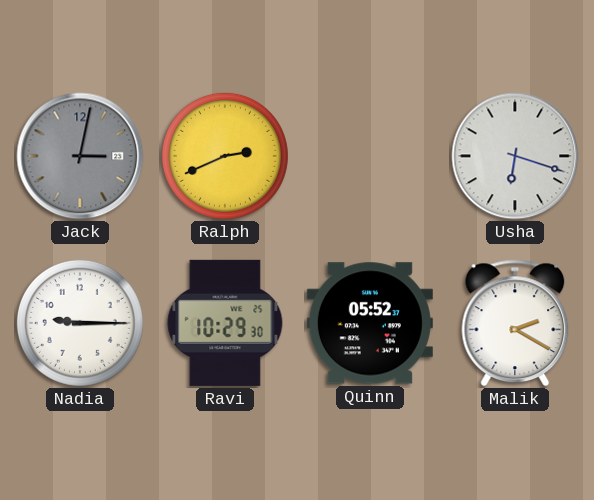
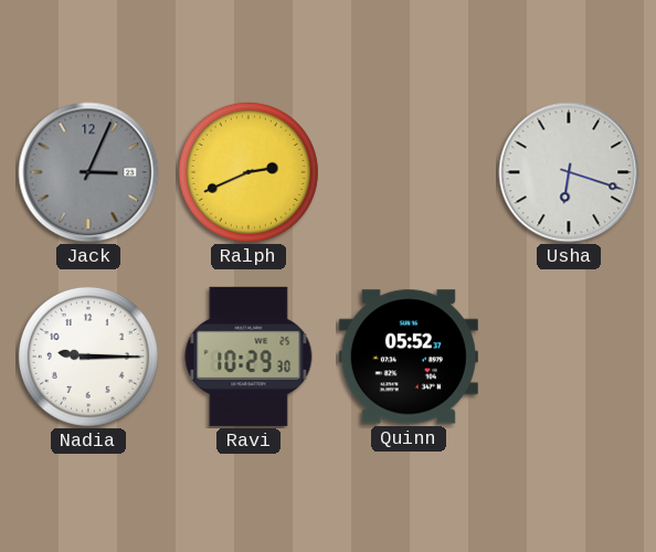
Jack: 3:02 -> 3:04
Malik: 2:20 -> none
